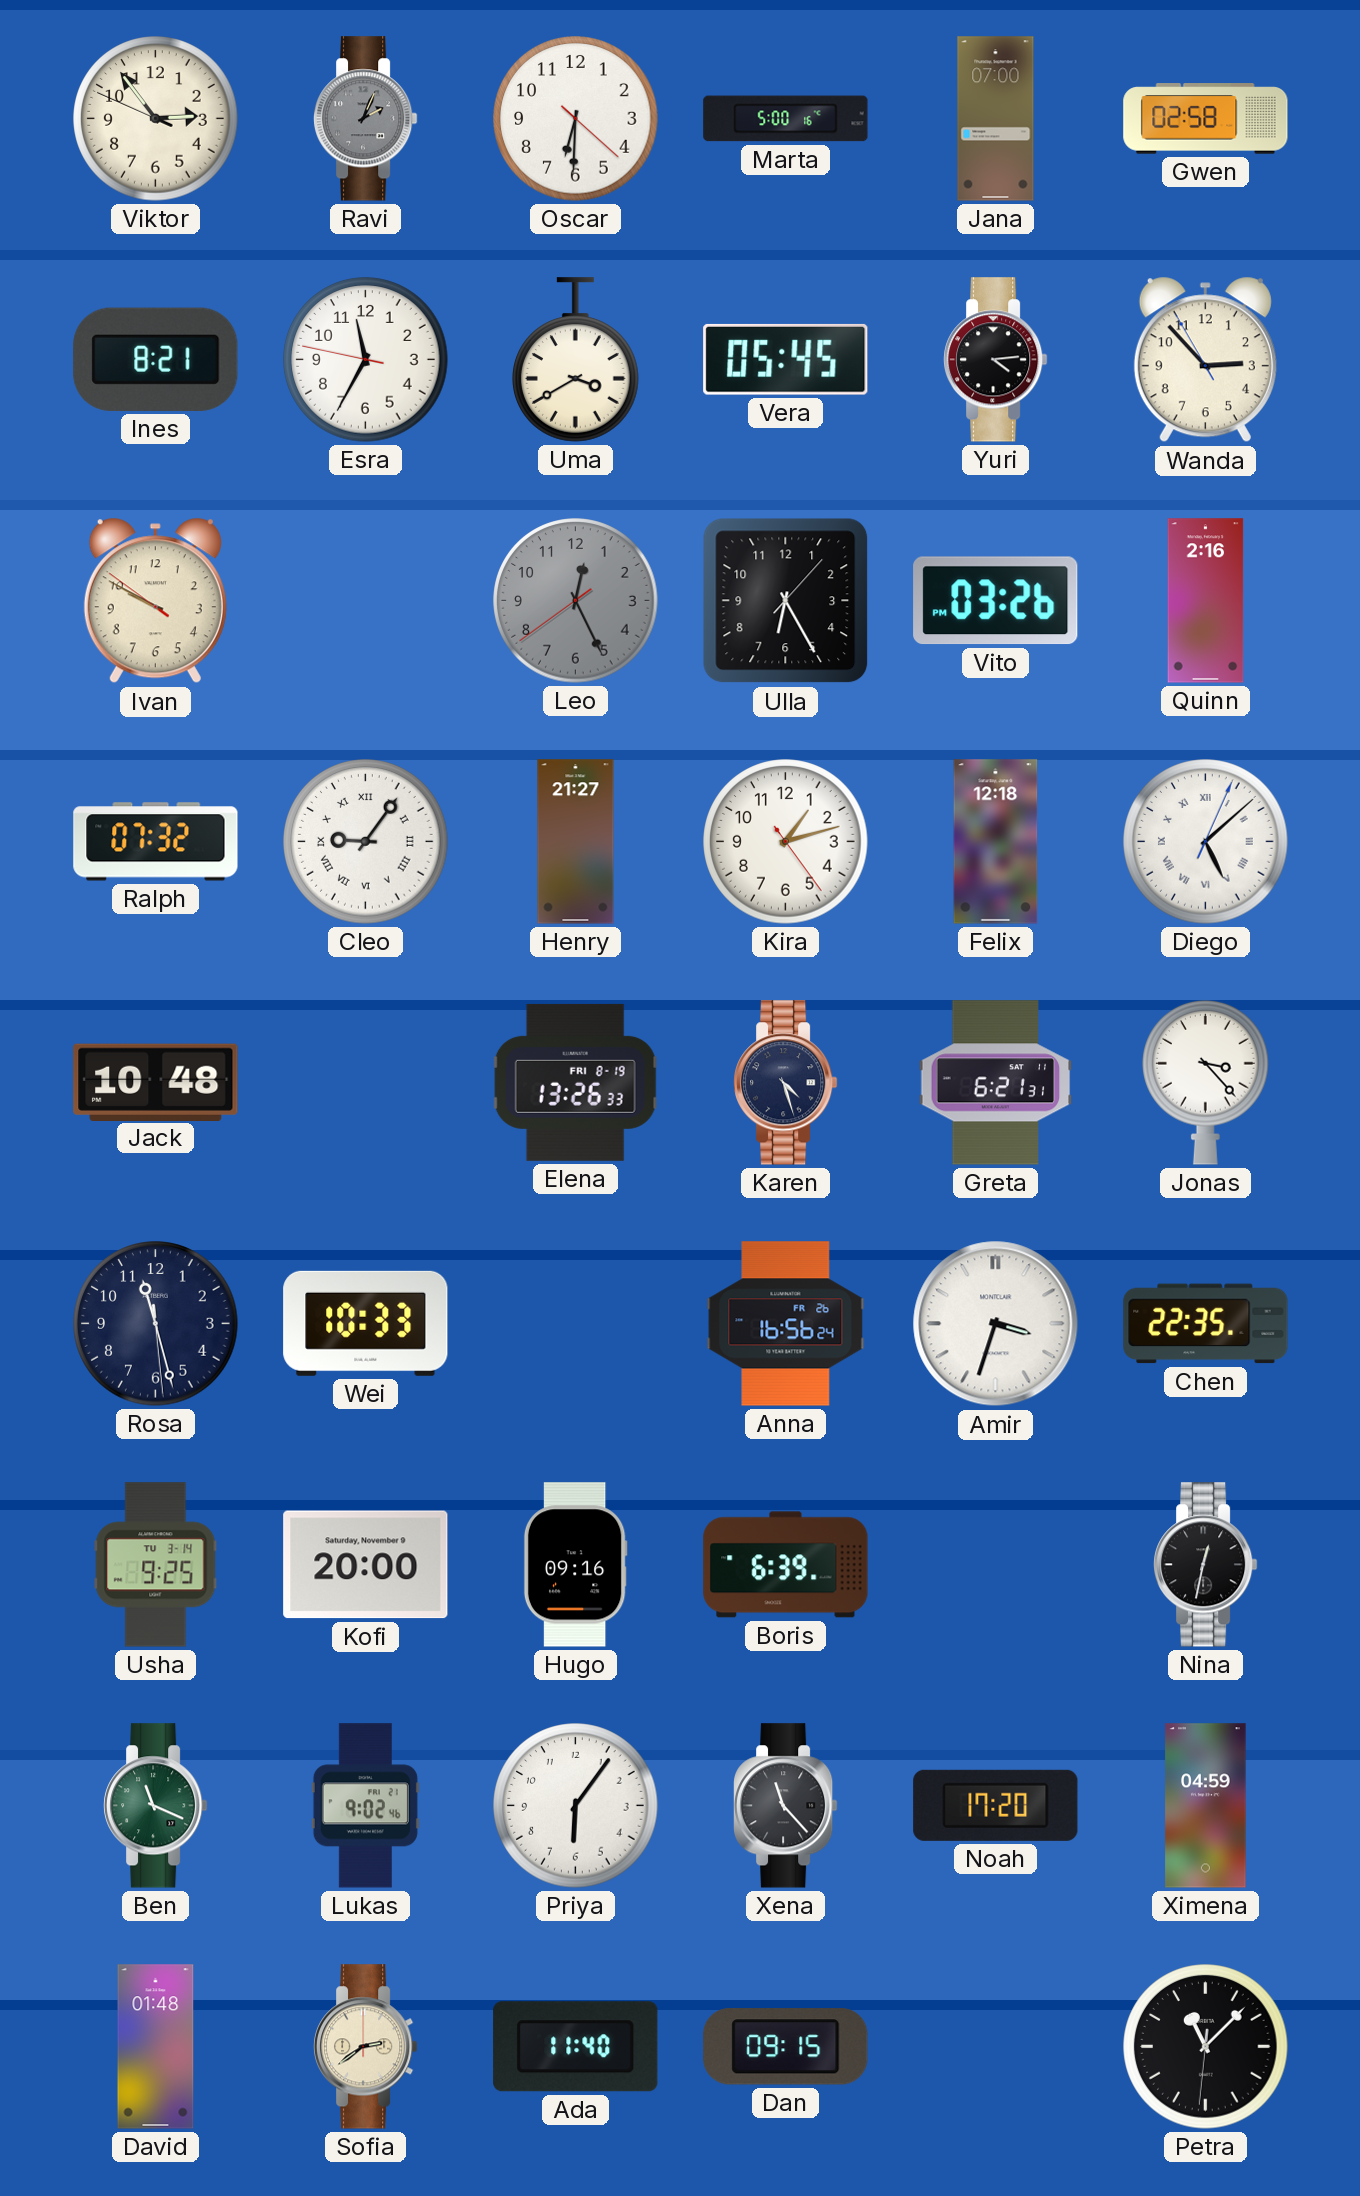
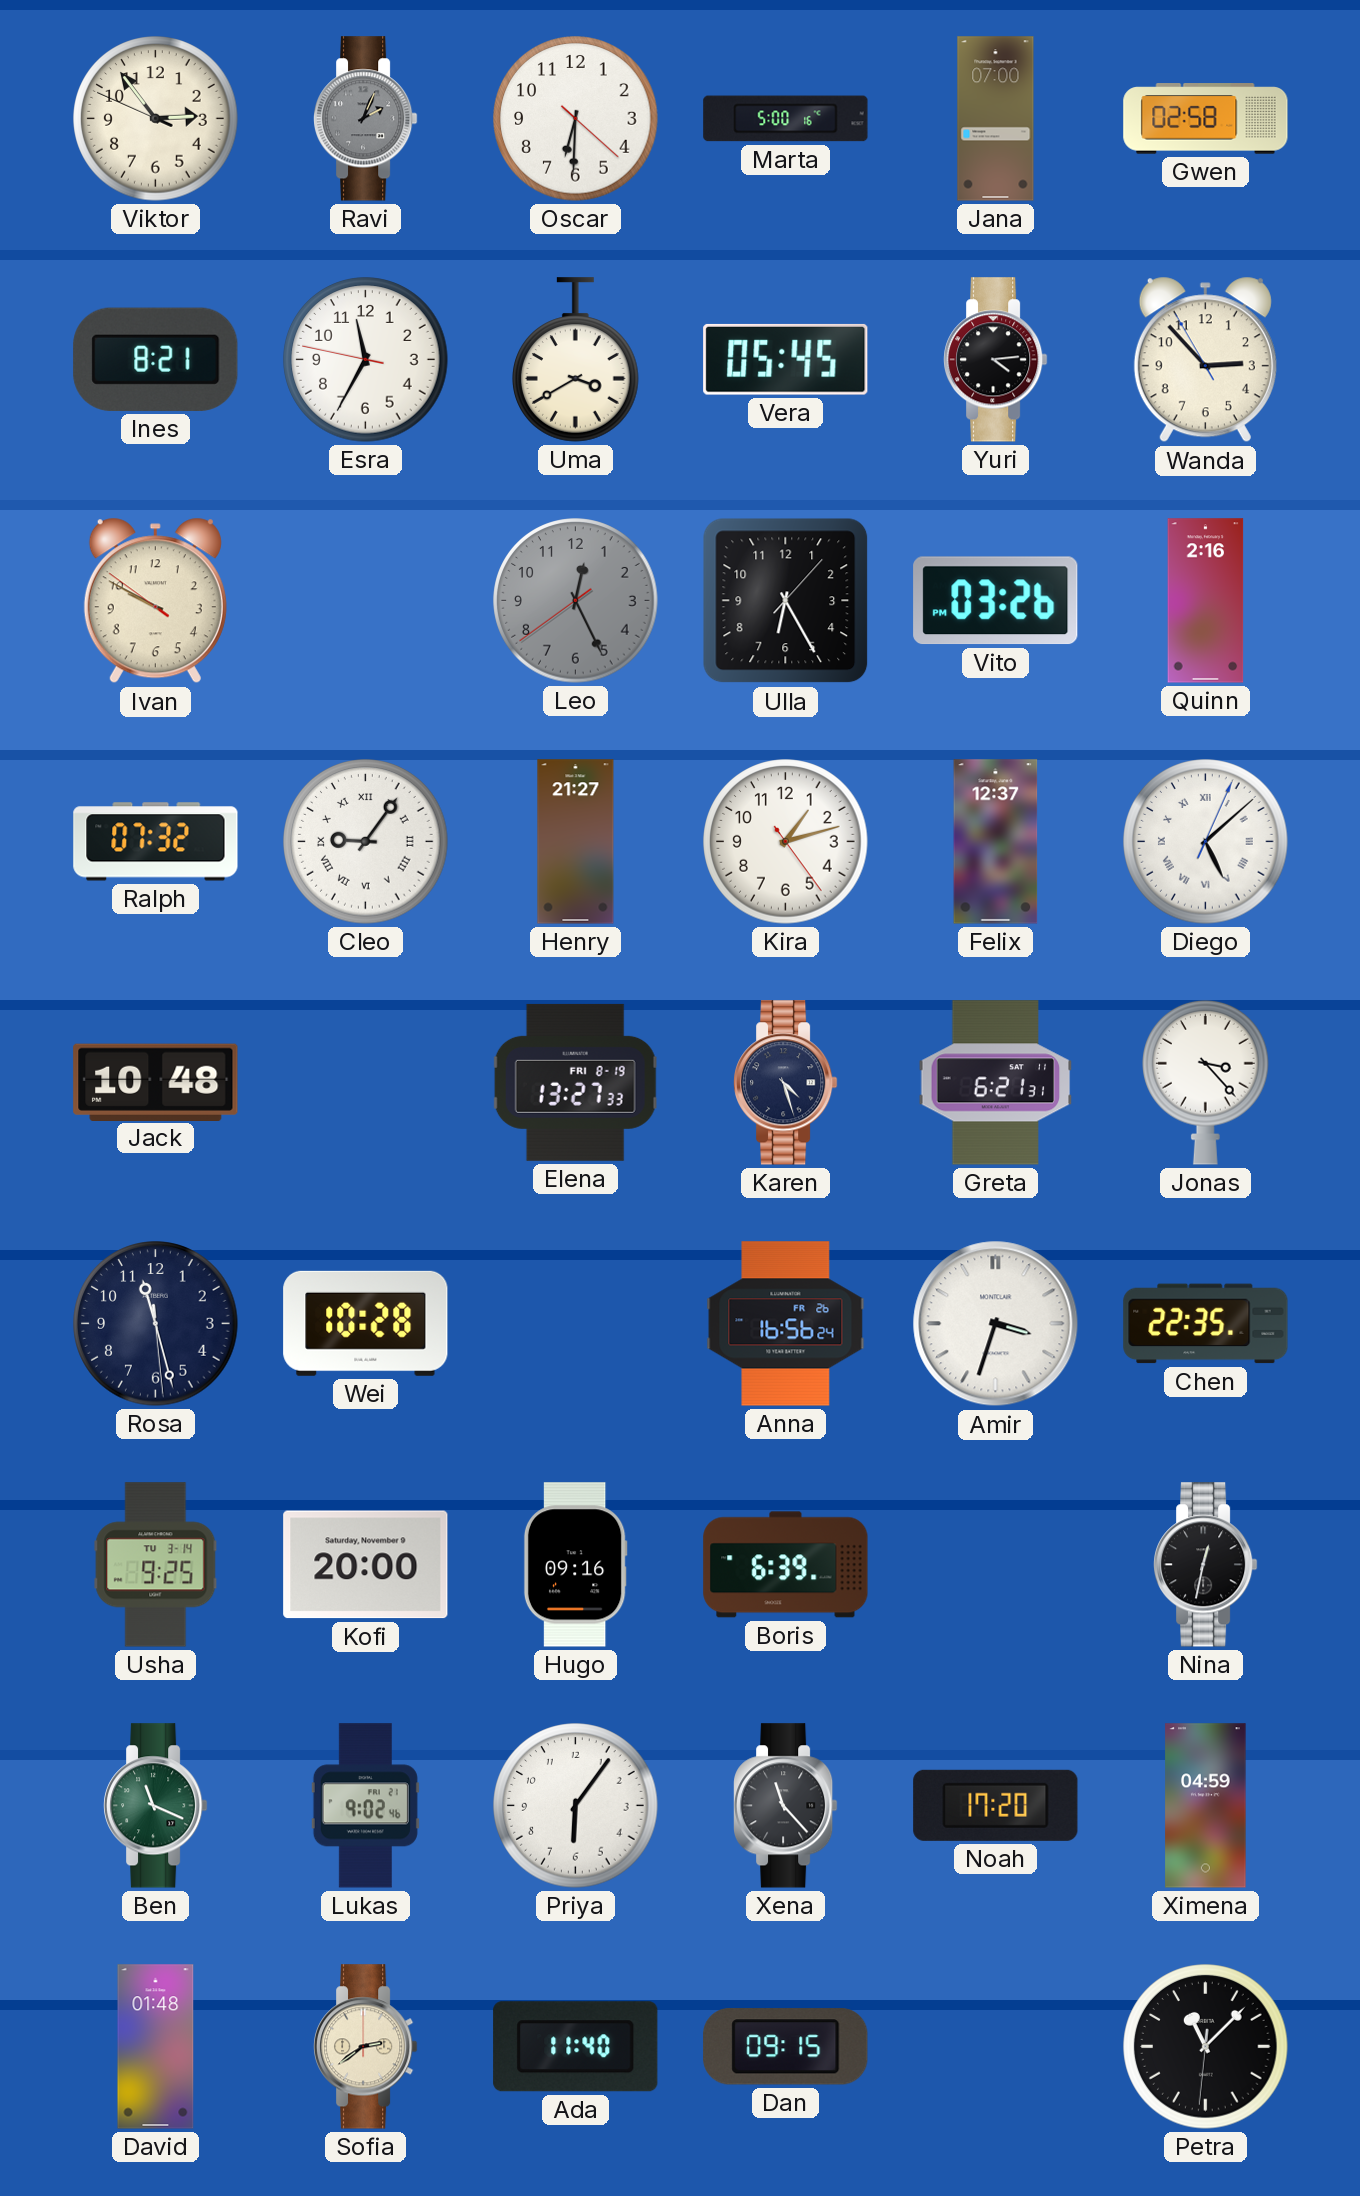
Felix: 12:18 -> 12:37
Elena: 13:26 -> 13:27
Wei: 10:33 -> 10:28
